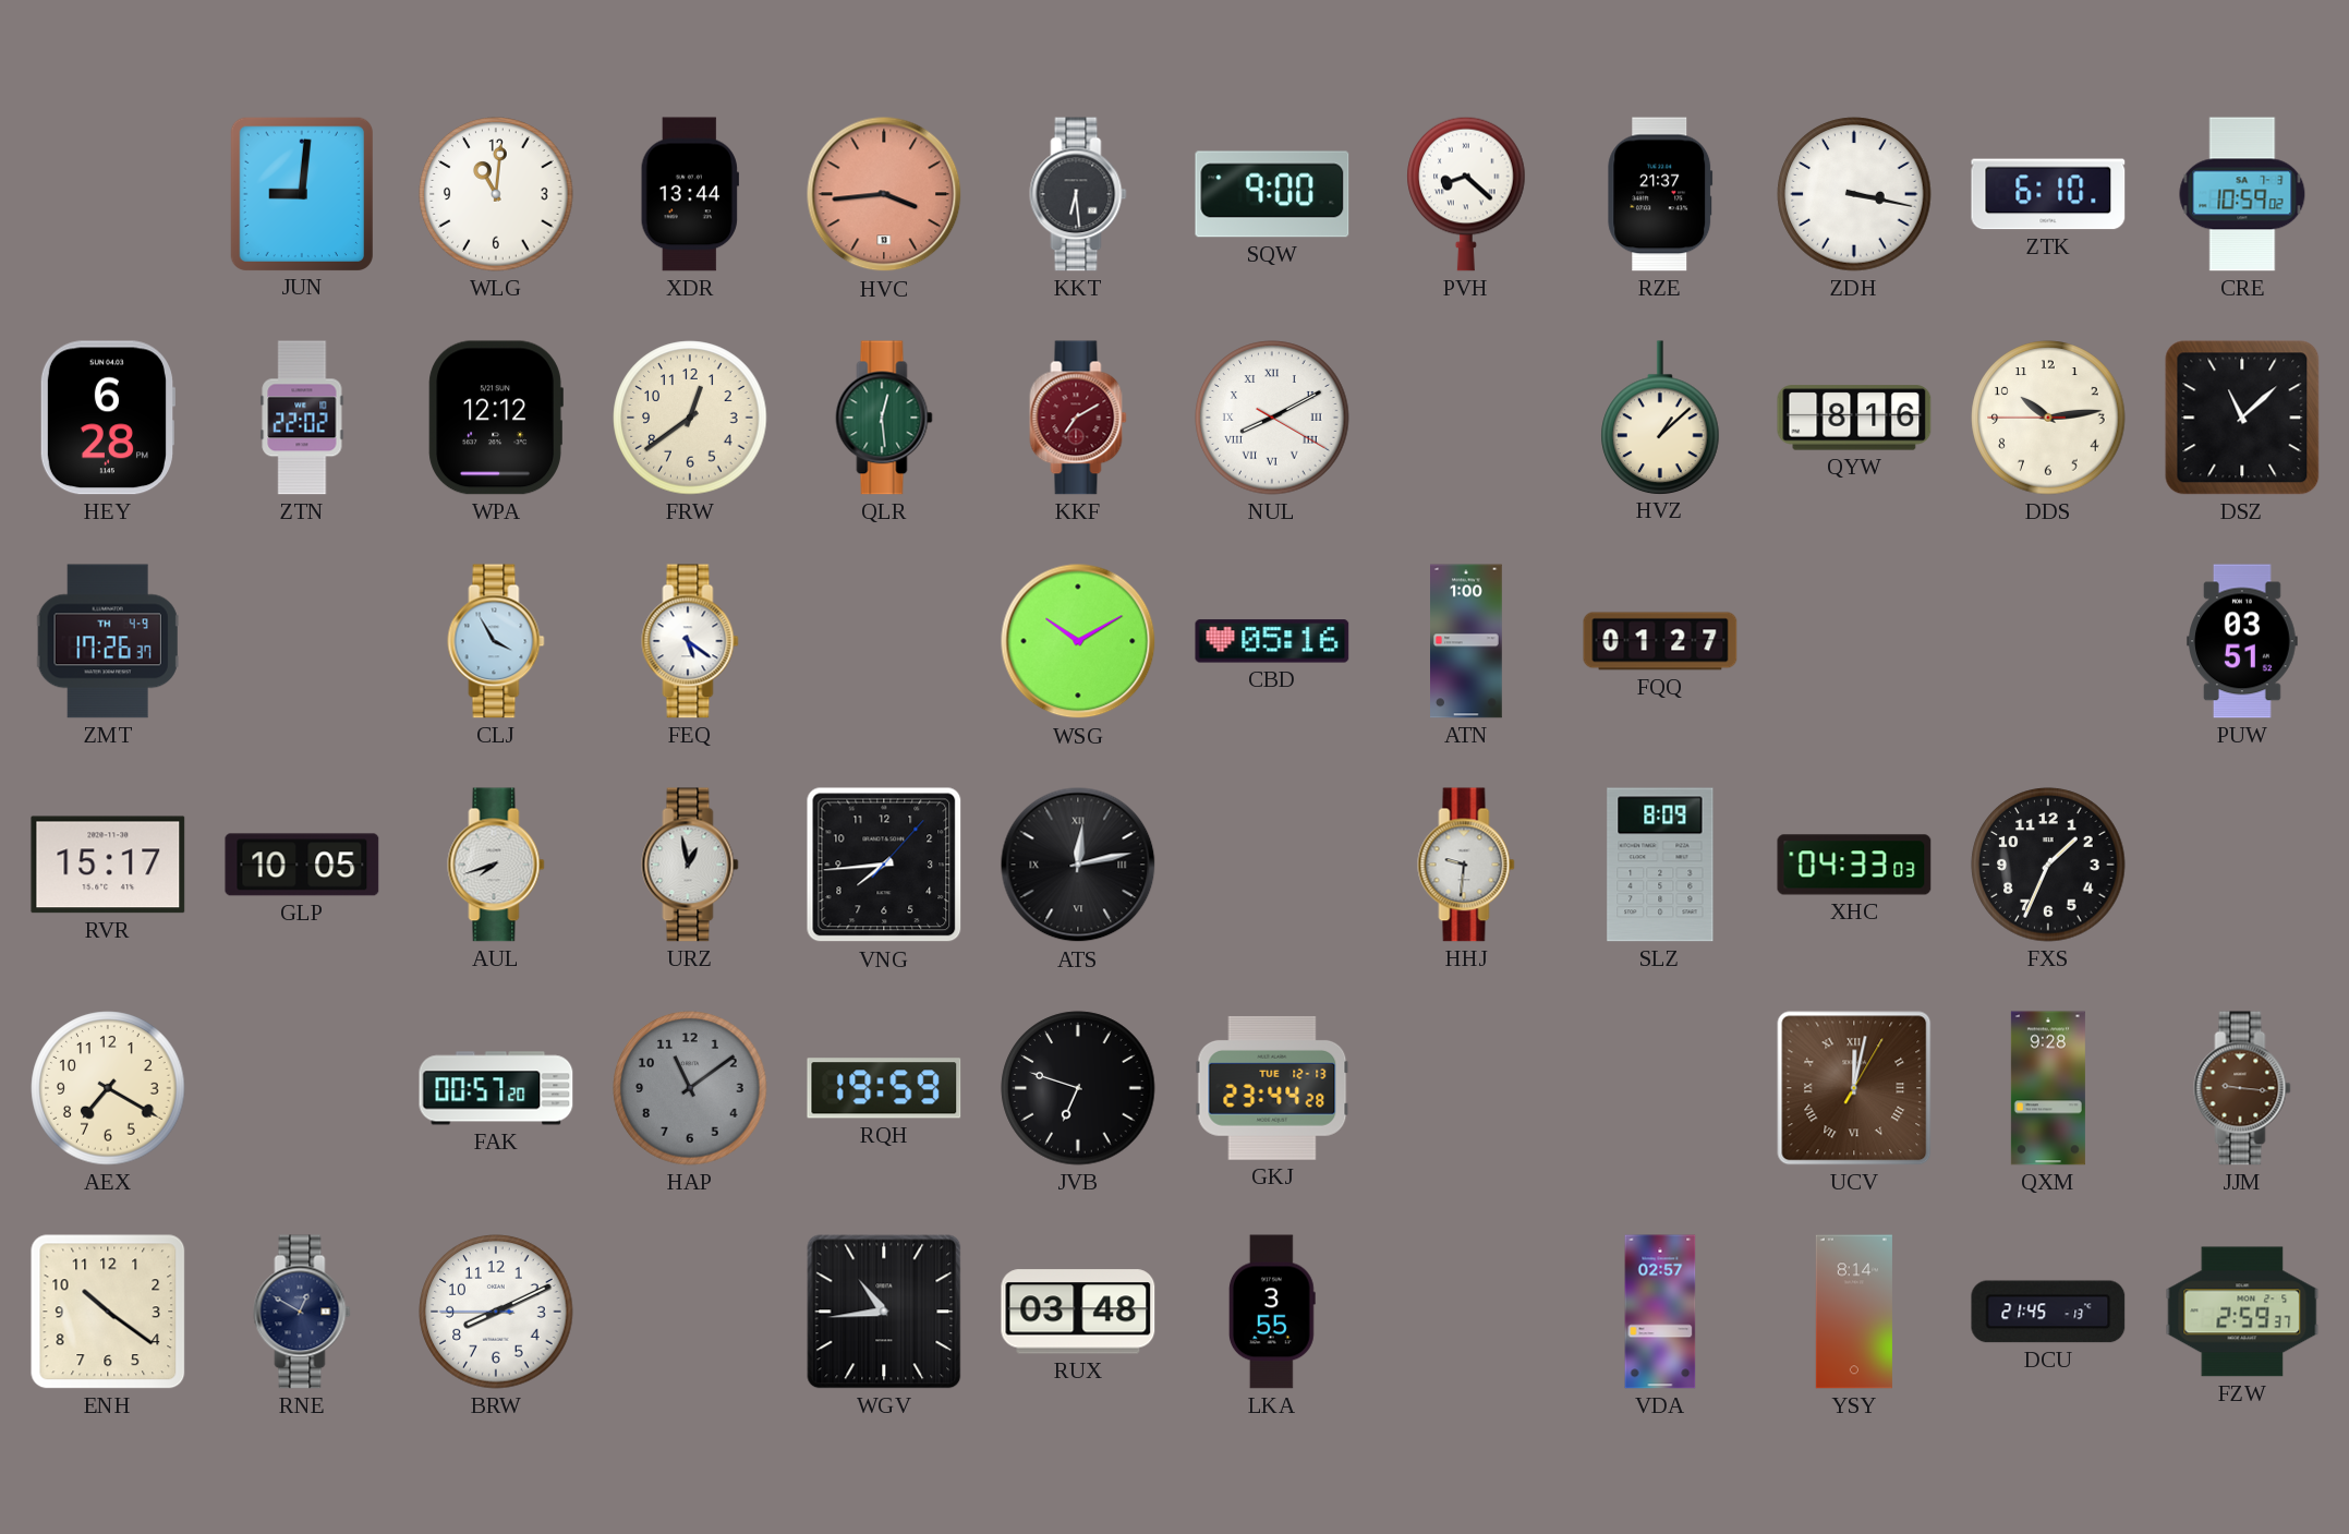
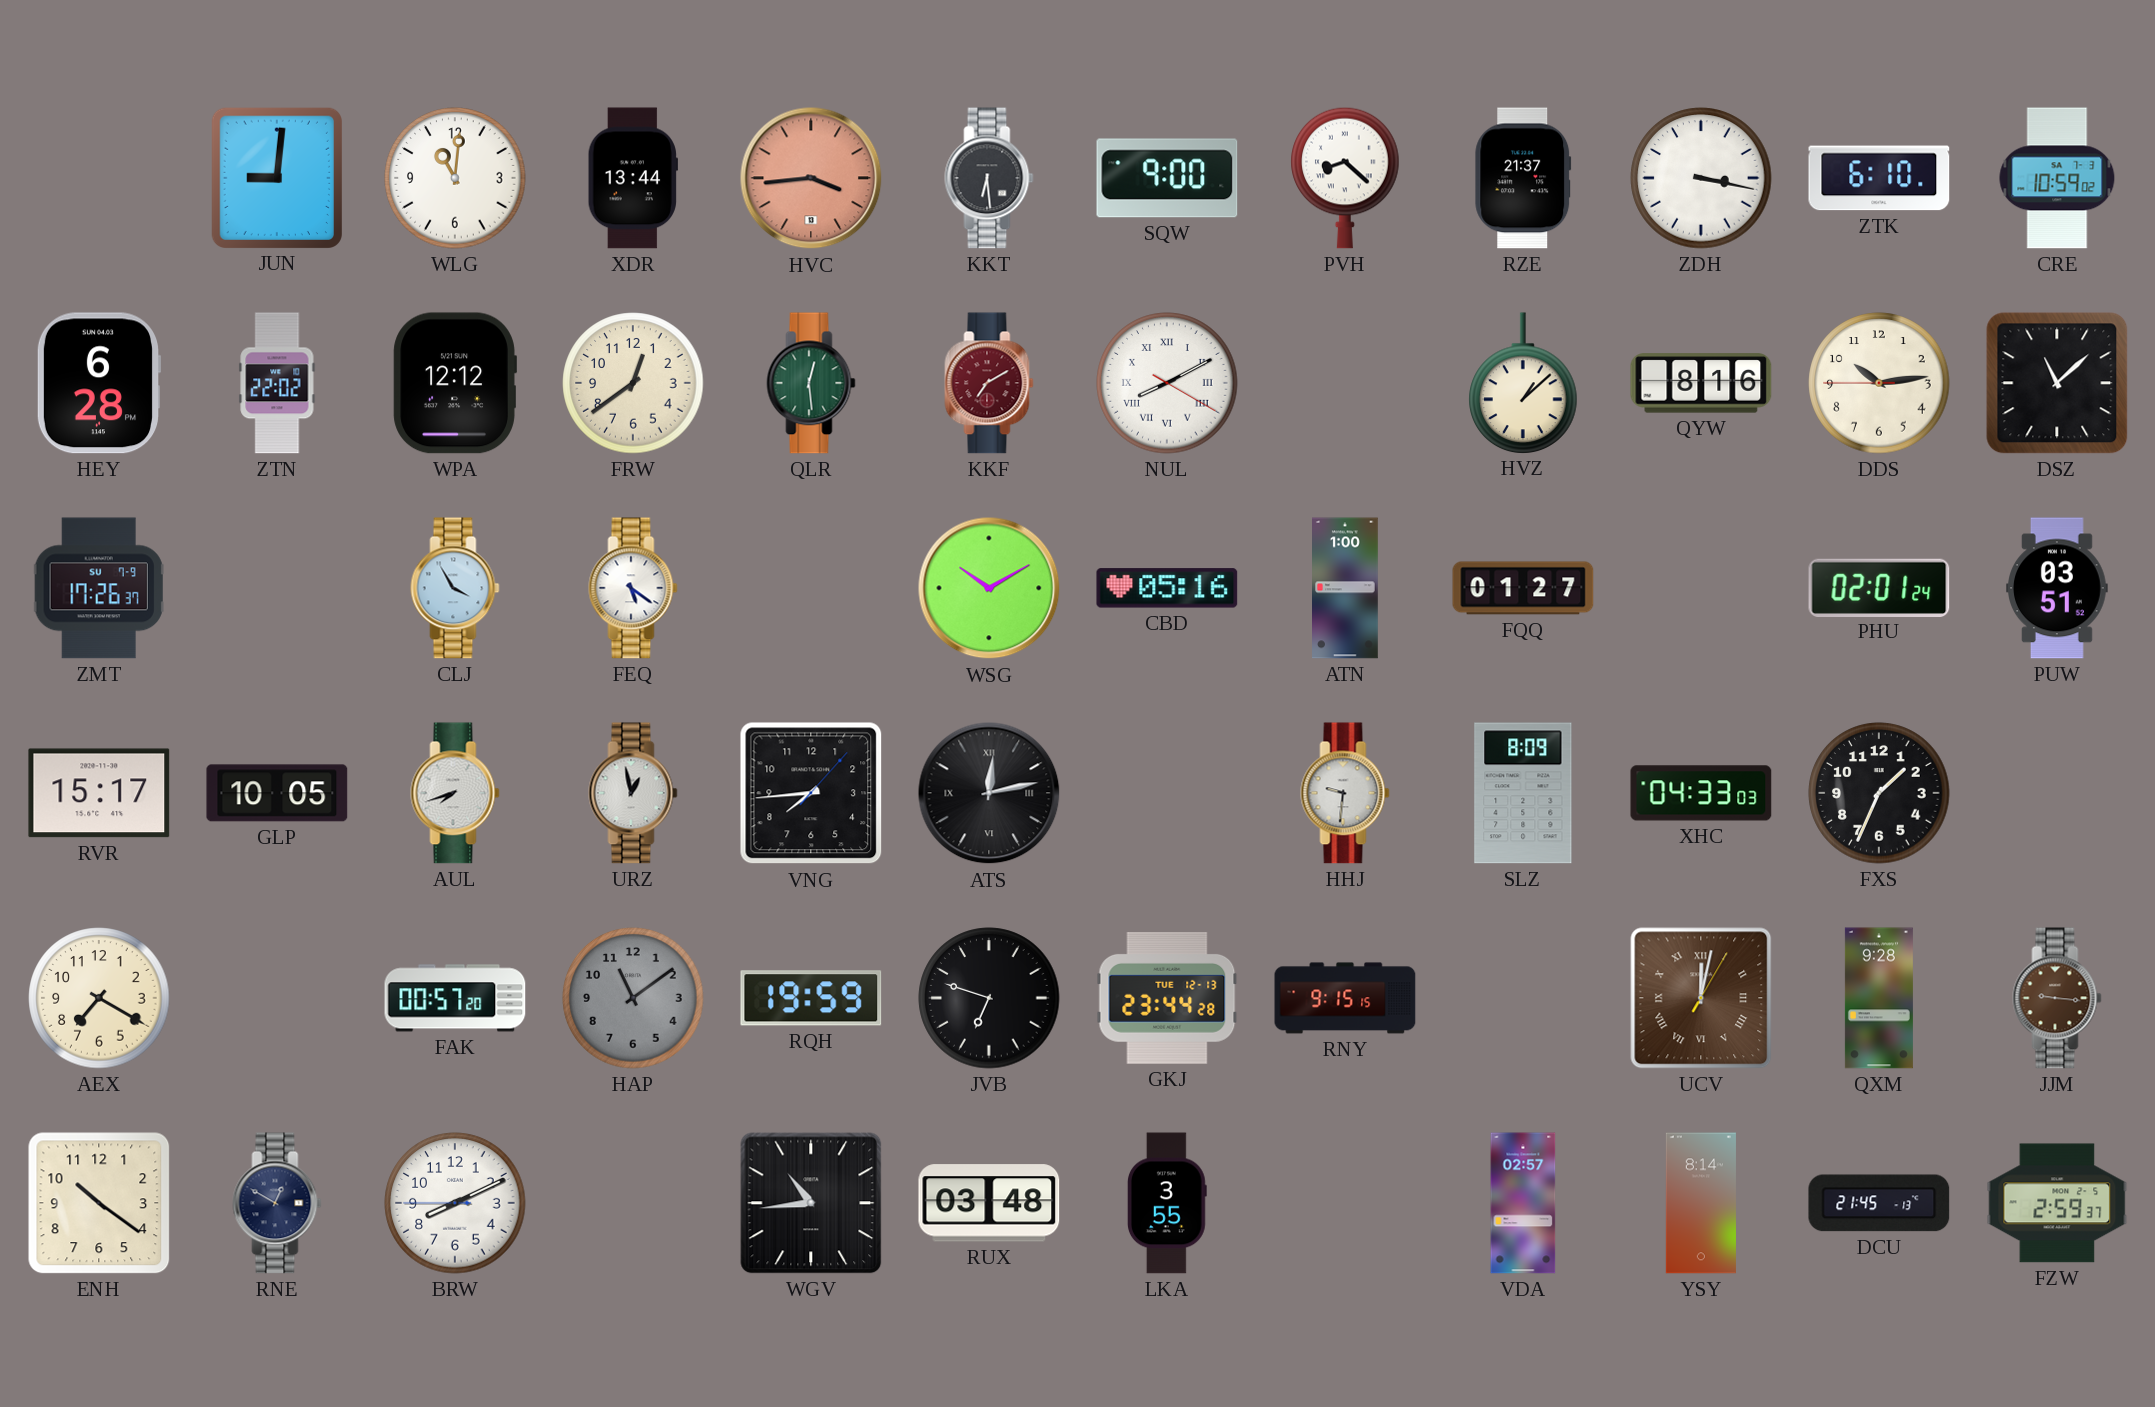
ZMT date: TH 4-9 -> SU 7-9
PHU: none -> 02:01
RNY: none -> 9:15
